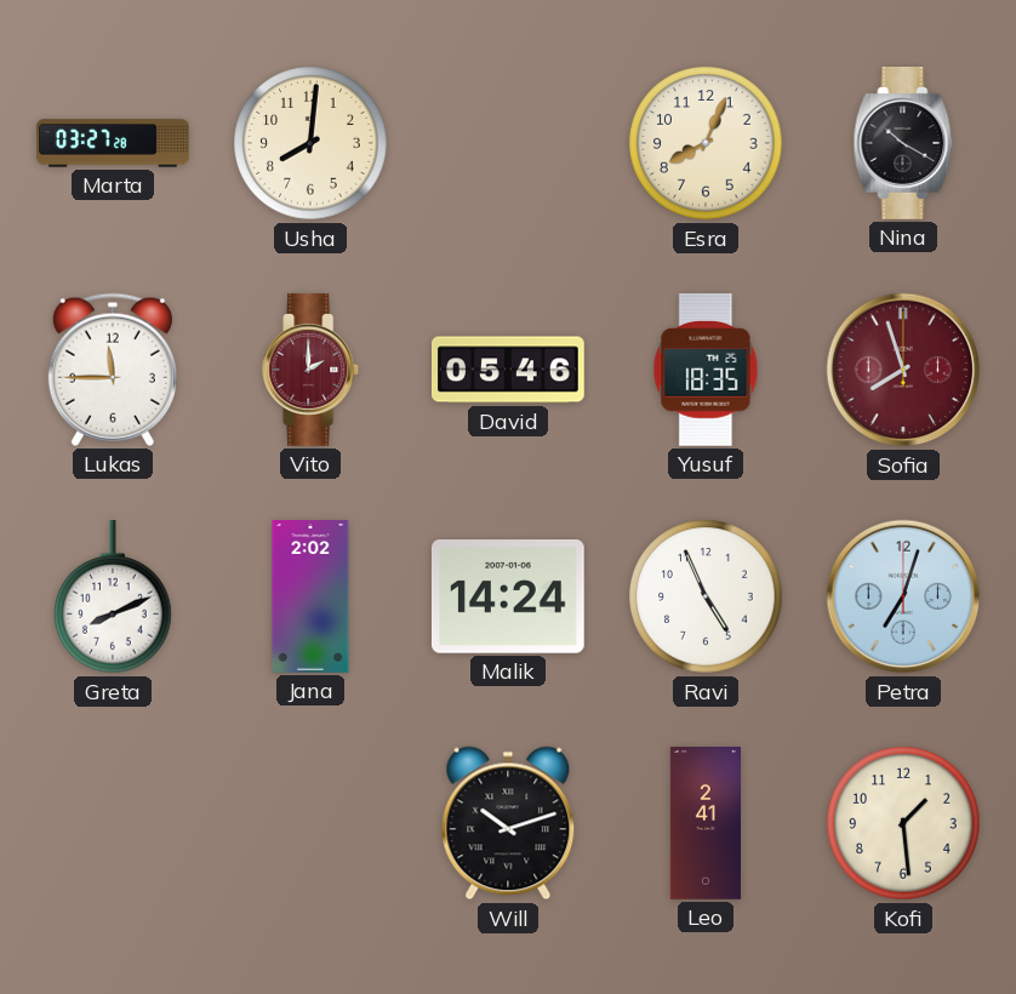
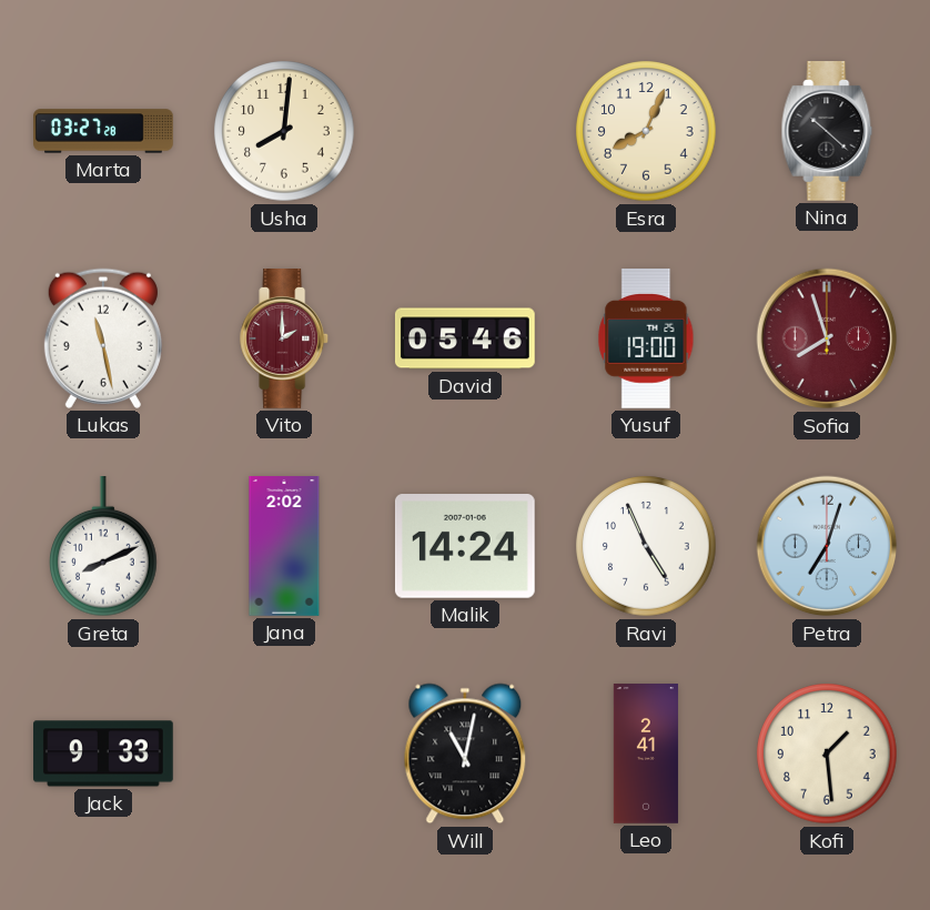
Nina: 10:20 -> 10:22
Lukas: 11:45 -> 11:28
Yusuf: 18:35 -> 19:00
Jack: none -> 9:33
Will: 10:12 -> 11:02
